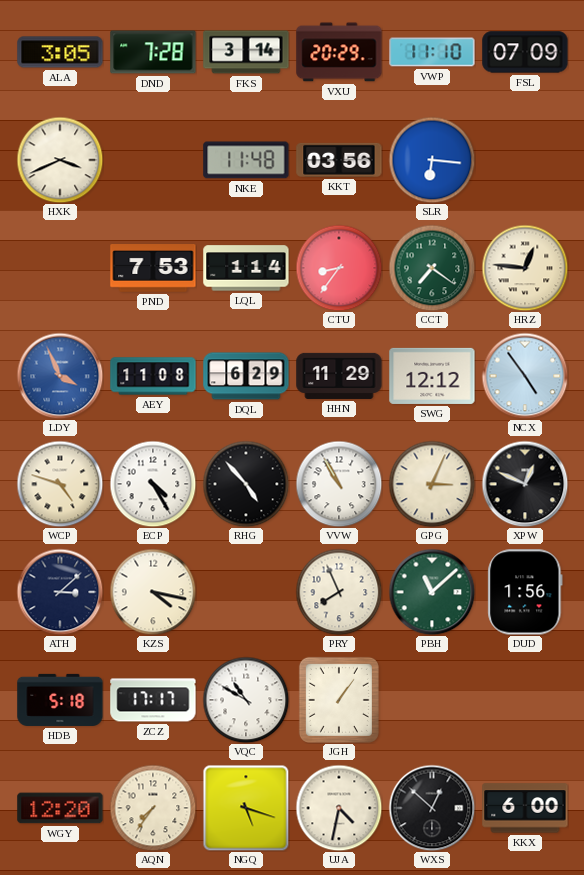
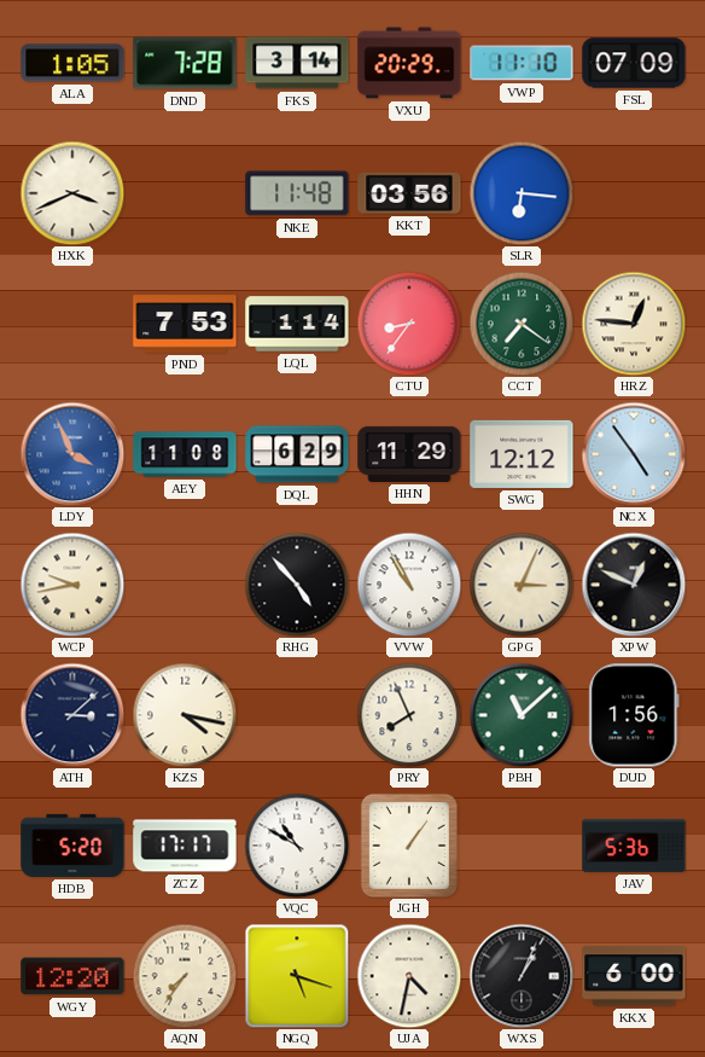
ALA: 3:05 -> 1:05
WCP: 4:48 -> 9:43
ECP: 4:25 -> none
HDB: 5:18 -> 5:20
JAV: none -> 5:36
WXS: 12:52 -> 1:04
